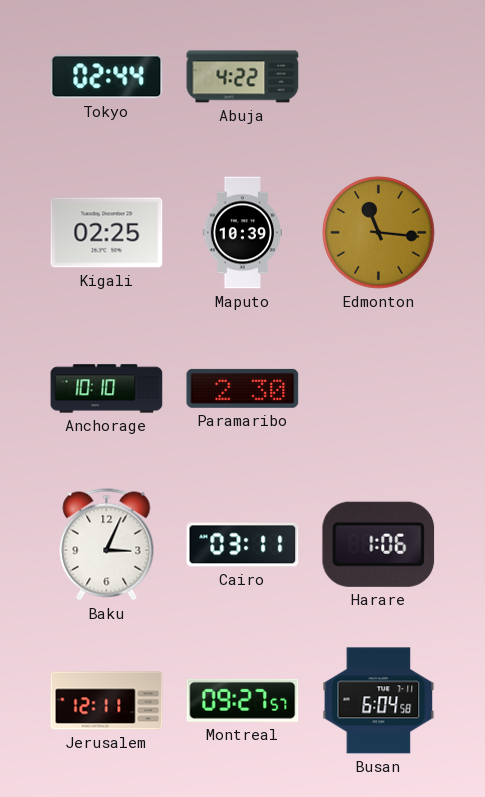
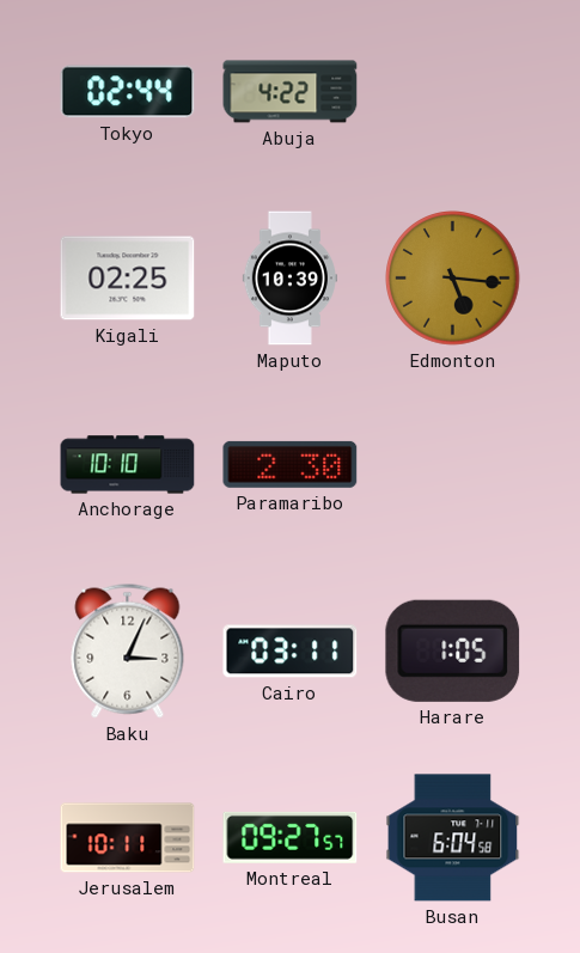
Edmonton: 11:16 -> 5:16
Harare: 1:06 -> 1:05
Jerusalem: 12:11 -> 10:11
